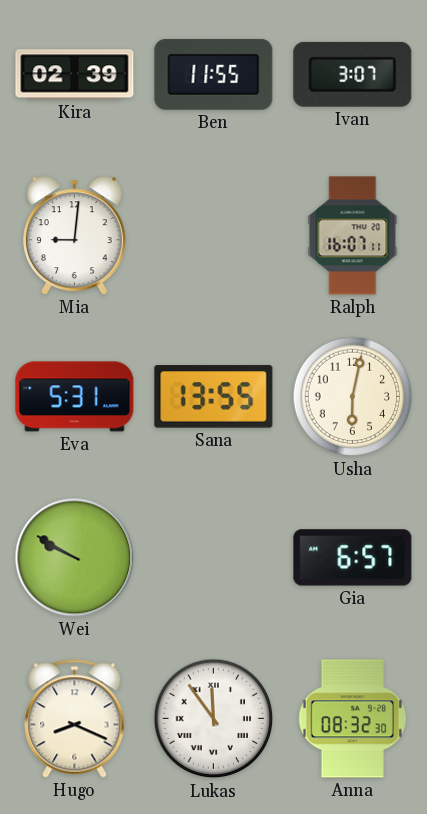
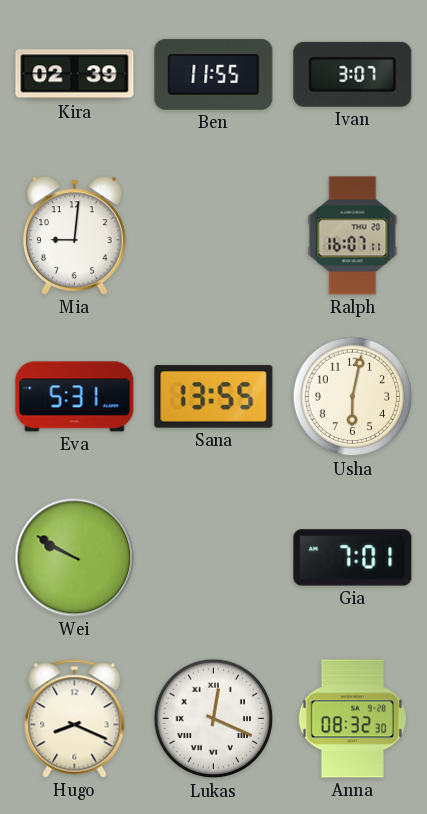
Gia: 6:57 -> 7:01
Lukas: 11:54 -> 12:19
